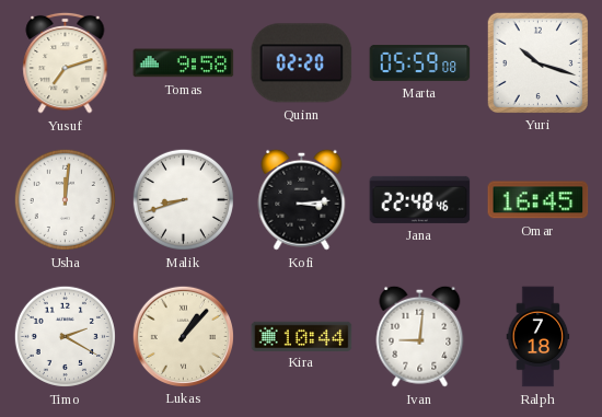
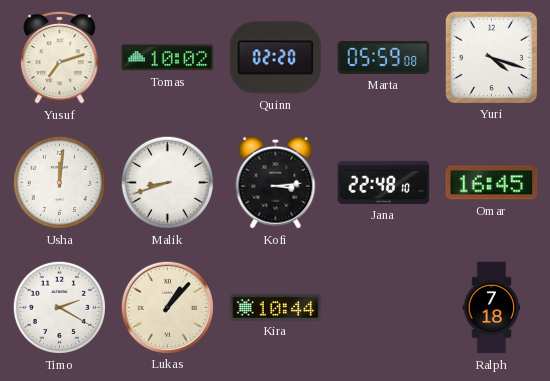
Tomas: 9:58 -> 10:02
Yuri: 10:18 -> 4:18
Jana: 22:48:46 -> 22:48:10
Ivan: 9:01 -> none
